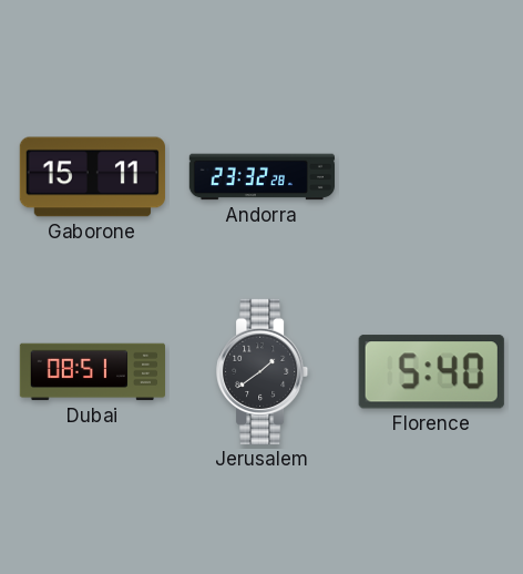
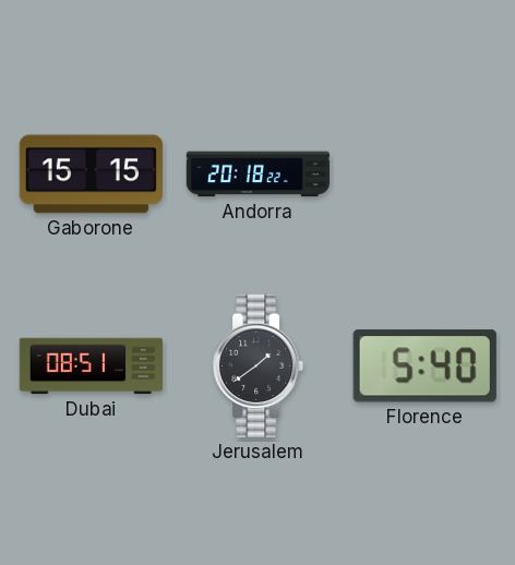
Gaborone: 15:11 -> 15:15
Andorra: 23:32 -> 20:18
